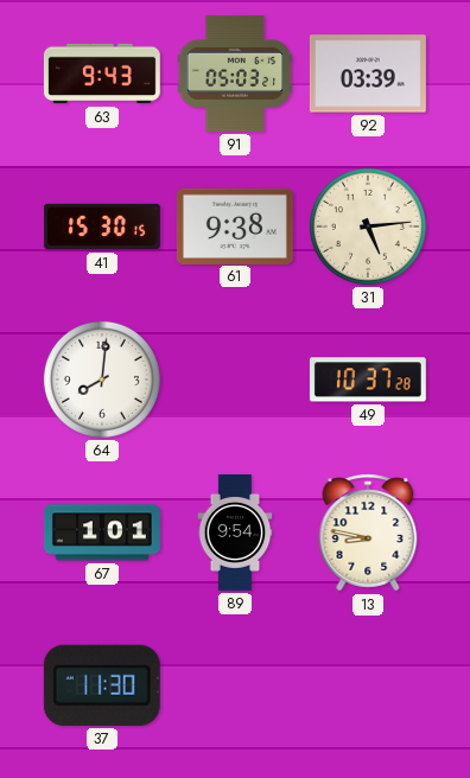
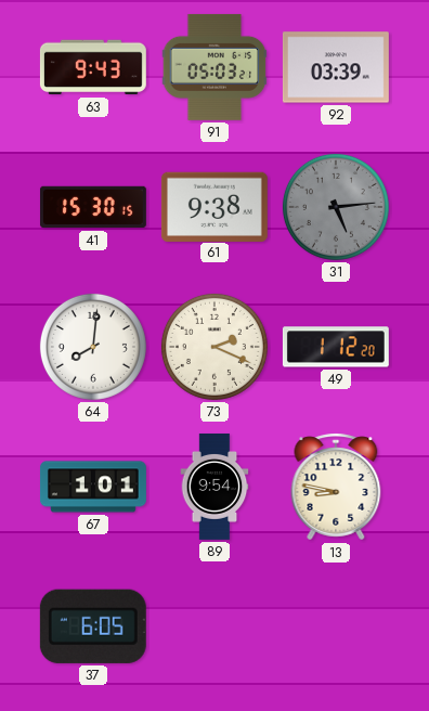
31 dial: cream -> grey
73: none -> 2:19
49: 10:37 -> 1:12
37: 11:30 -> 6:05
